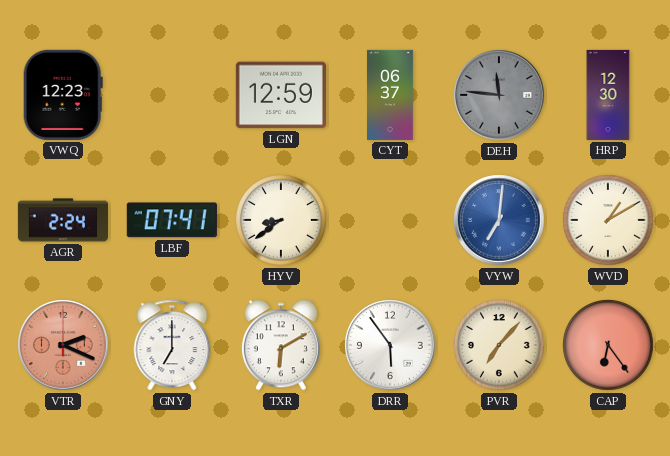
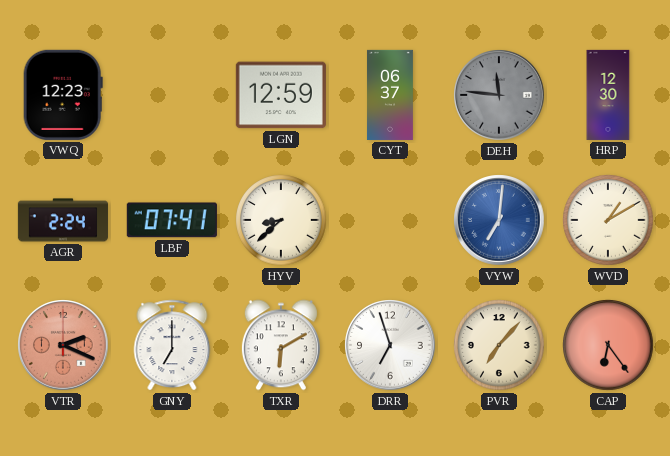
HYV: 8:39 -> 8:38
DRR: 5:54 -> 6:57
